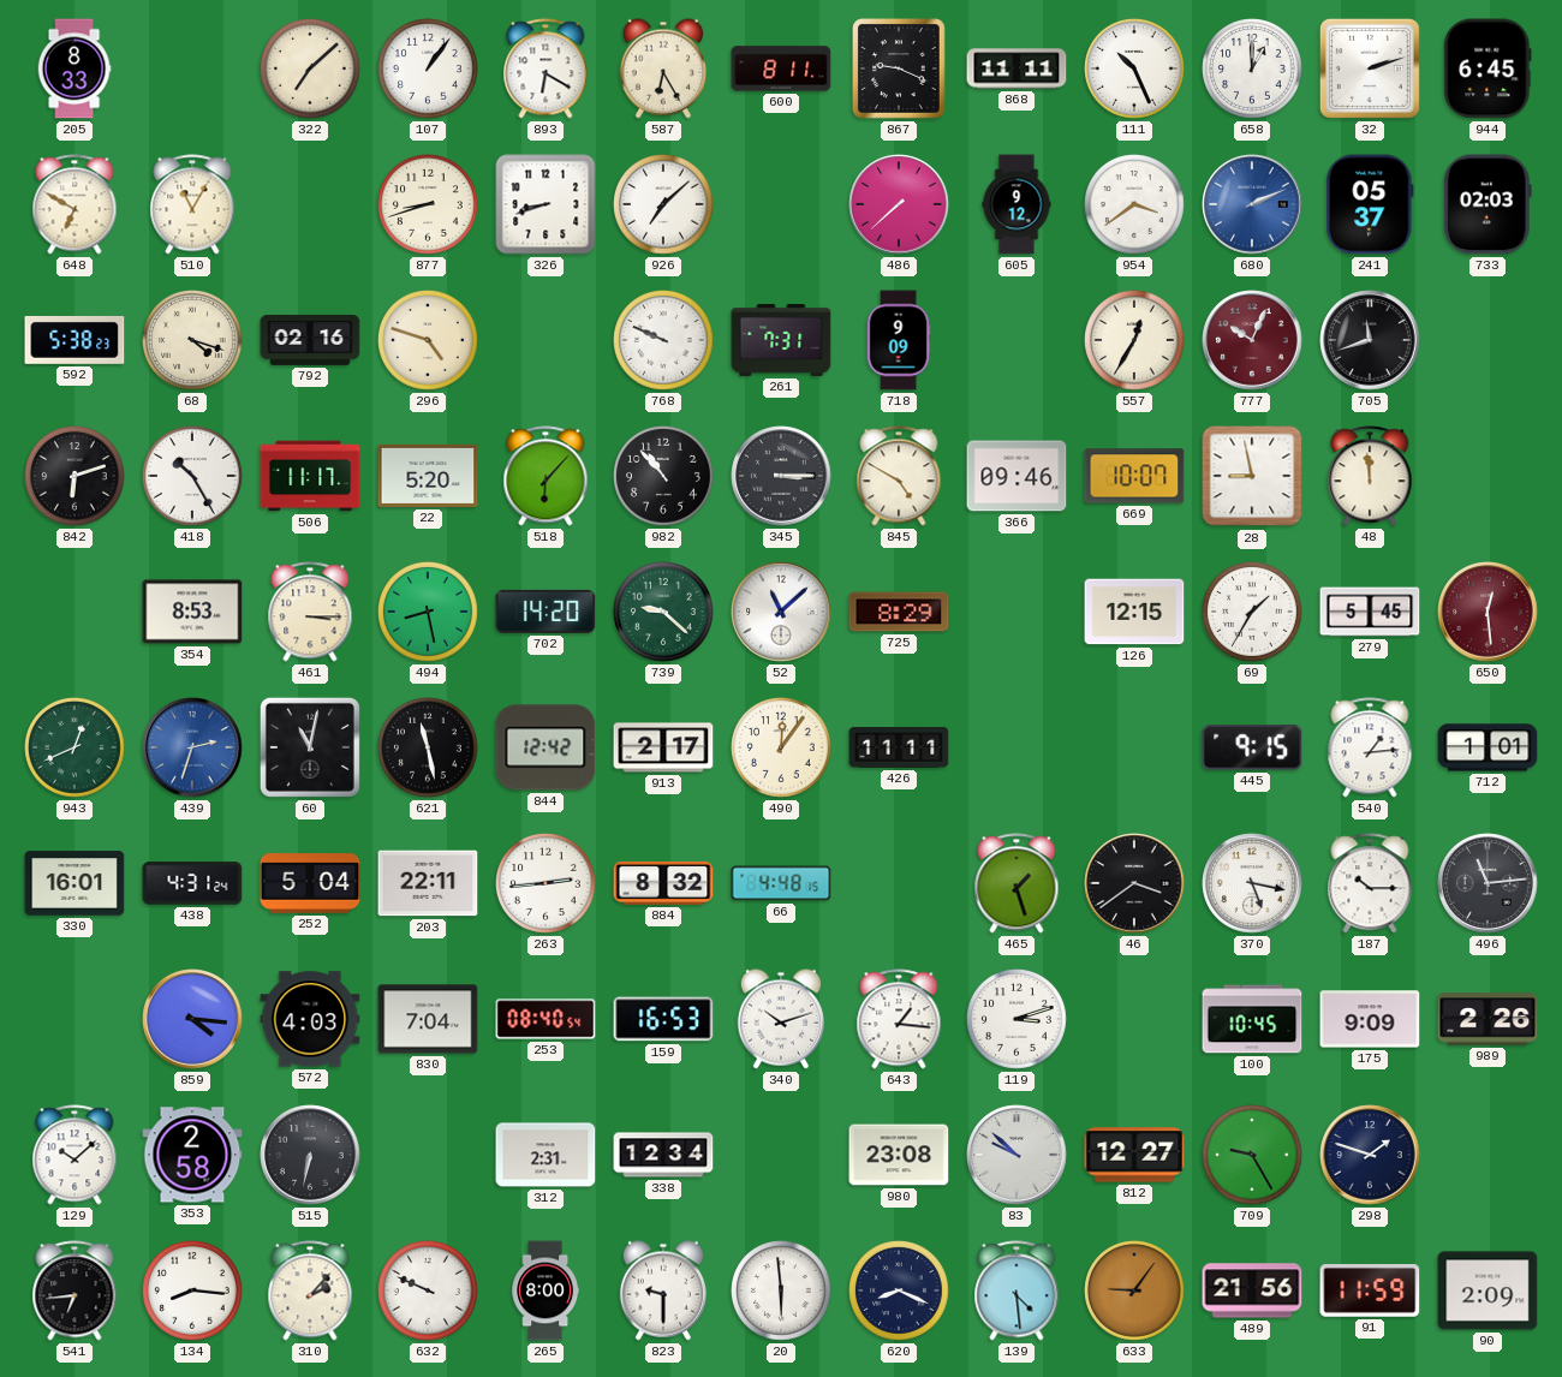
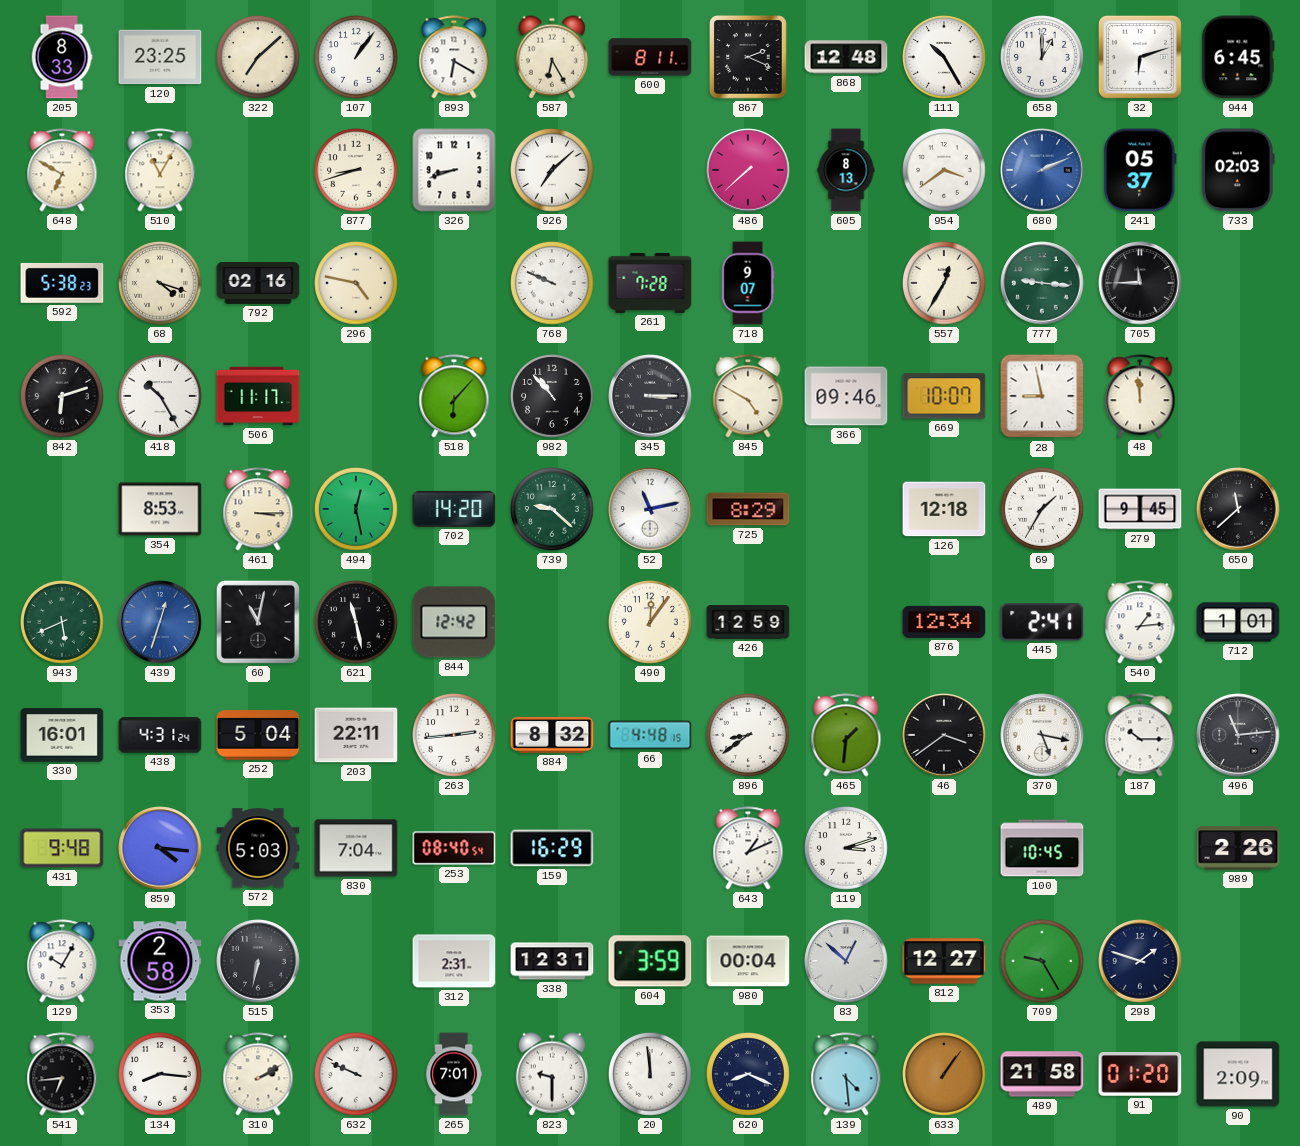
120: none -> 23:25
867: 9:19 -> 2:19
868: 11:11 -> 12:48
111: 10:26 -> 10:25
32: 2:12 -> 6:12
605: 9:12 -> 8:13
296: 4:48 -> 4:47
261: 7:31 -> 7:28
718: 9:09 -> 9:07
777: 10:04 -> 9:16
777 dial: burgundy -> green
705: 11:42 -> 11:45
22: 5:20 -> none
494: 8:28 -> 12:28
52: 11:08 -> 11:13
126: 12:15 -> 12:18
279: 5:45 -> 9:45
650: 12:29 -> 11:38
650 dial: burgundy -> black
943: 12:41 -> 5:41
439: 2:33 -> 12:33
913: 2:17 -> none
426: 11:11 -> 12:59
876: none -> 12:34
445: 9:15 -> 2:41
896: none -> 8:39
465: 1:27 -> 1:31
431: none -> 9:48
572: 4:03 -> 5:03
159: 16:53 -> 16:29
340: 10:12 -> none
643: 1:16 -> 1:11
175: 9:09 -> none
129: 10:08 -> 10:05
338: 12:34 -> 12:31
604: none -> 3:59
980: 23:08 -> 00:04
83: 9:52 -> 12:52
310: 2:07 -> 2:10
265: 8:00 -> 7:01
20: 5:59 -> 11:59
633: 9:06 -> 1:06
489: 21:56 -> 21:58
91: 11:59 -> 01:20
